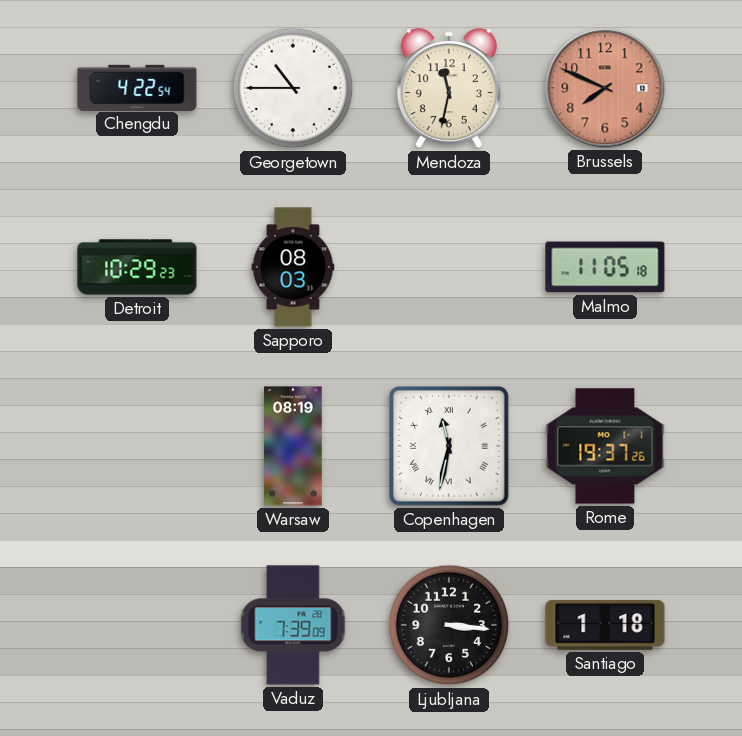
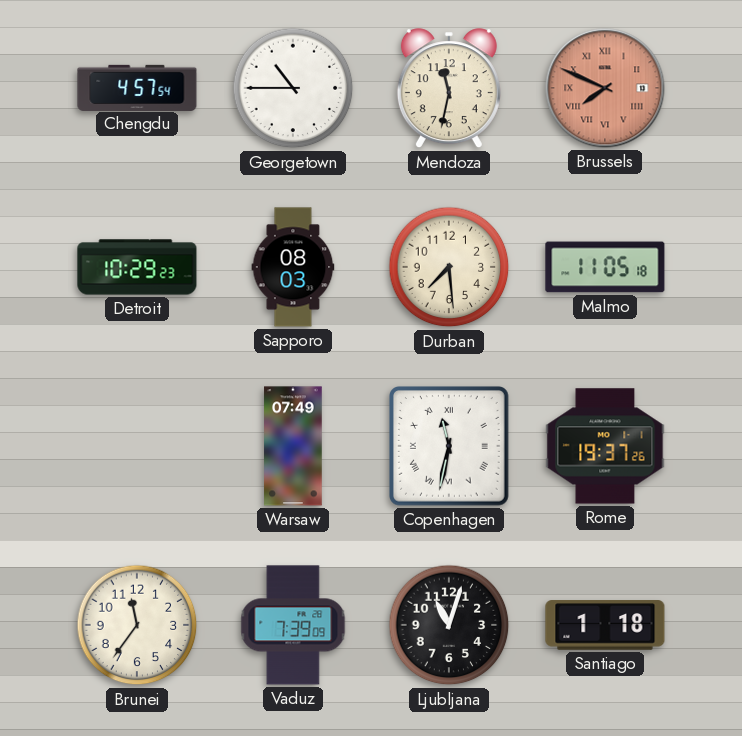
Chengdu: 4:22 -> 4:57
Brussels numerals: Arabic -> Roman
Durban: none -> 7:29
Warsaw: 08:19 -> 07:49
Brunei: none -> 11:36
Ljubljana: 3:16 -> 11:03
